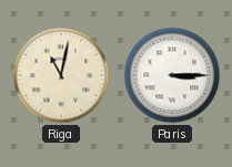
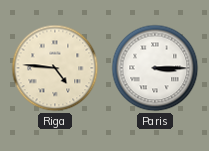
Riga: 11:02 -> 4:46
